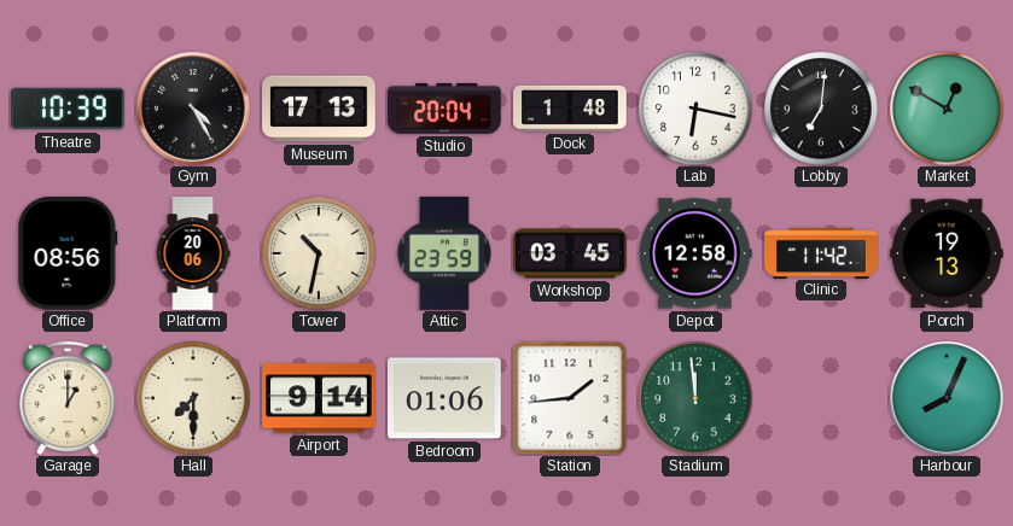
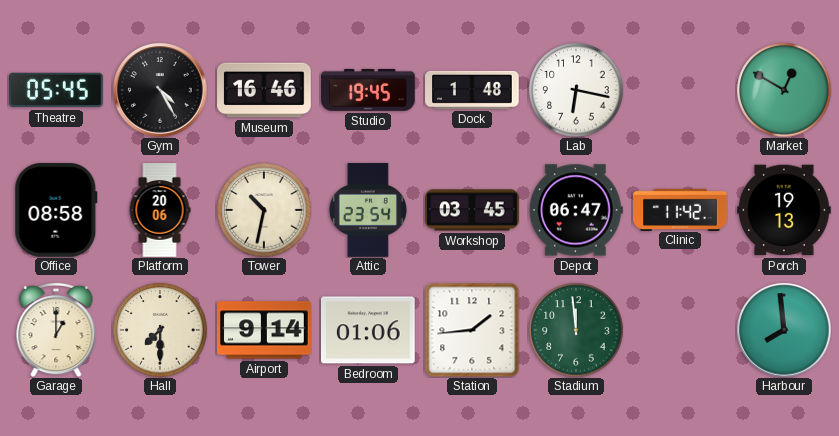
Theatre: 10:39 -> 05:45
Museum: 17:13 -> 16:46
Studio: 20:04 -> 19:45
Lobby: 7:01 -> none
Office: 08:56 -> 08:58
Attic: 23:59 -> 23:54
Depot: 12:58 -> 06:47
Harbour: 8:04 -> 7:59
